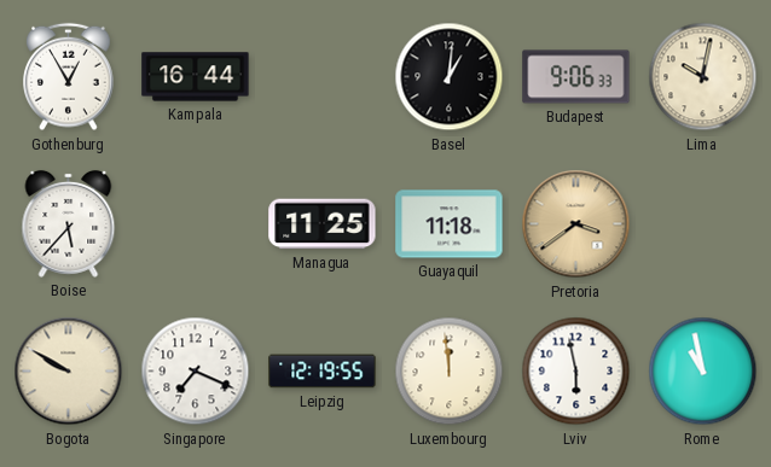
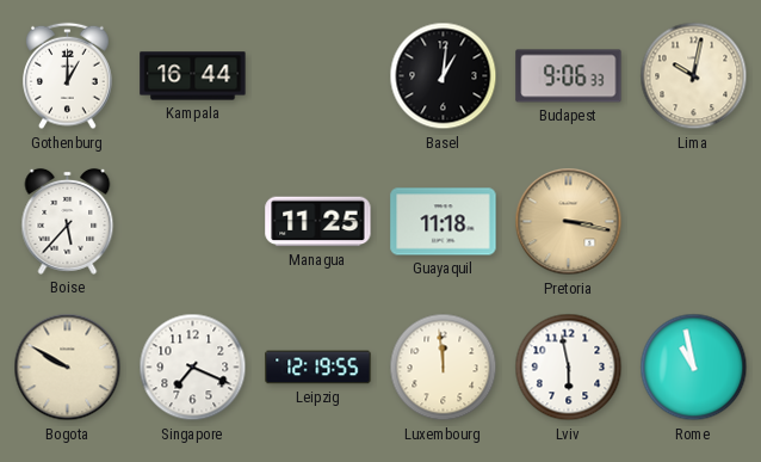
Gothenburg: 12:55 -> 1:00
Pretoria: 3:39 -> 3:17
